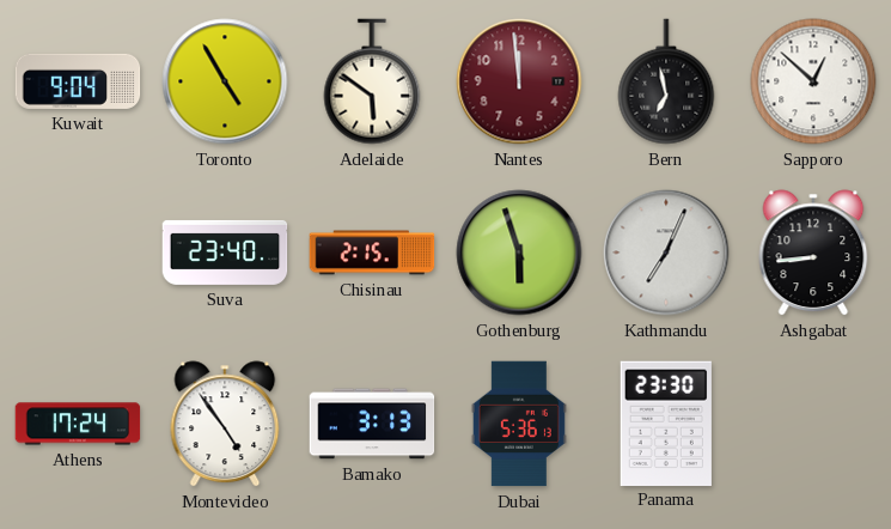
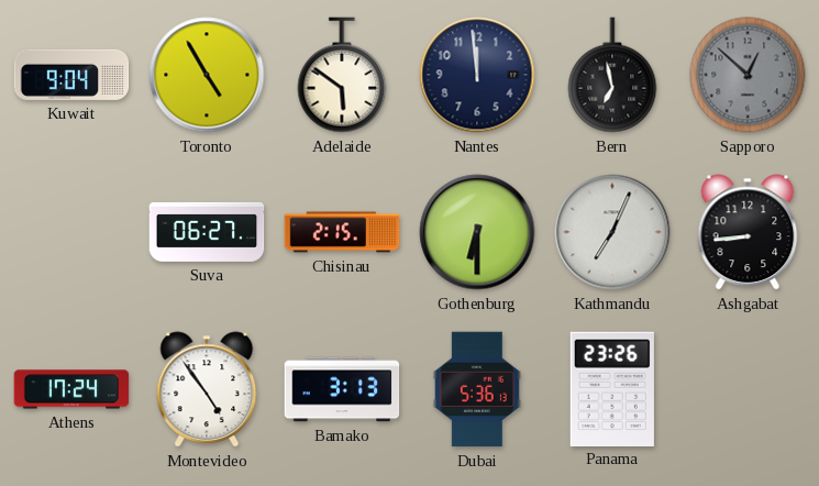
Nantes dial: burgundy -> navy
Sapporo dial: white -> grey
Suva: 23:40 -> 06:27
Gothenburg: 5:57 -> 6:30
Panama: 23:30 -> 23:26
